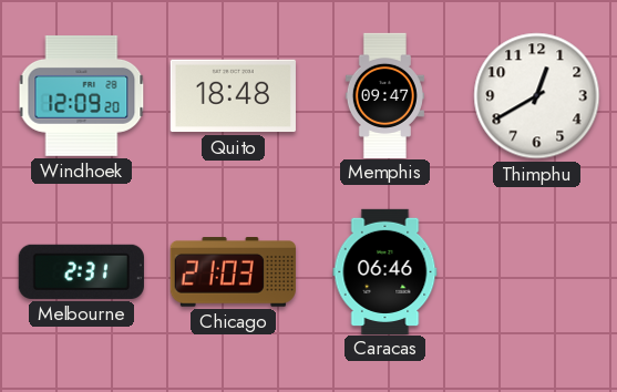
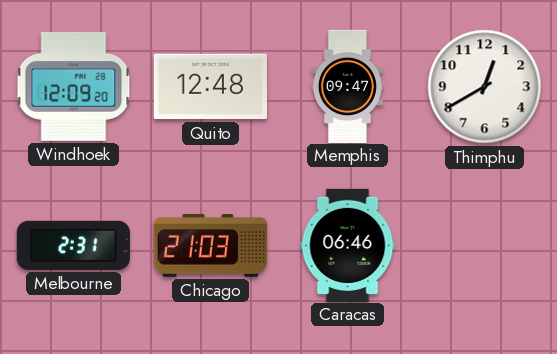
Quito: 18:48 -> 12:48
